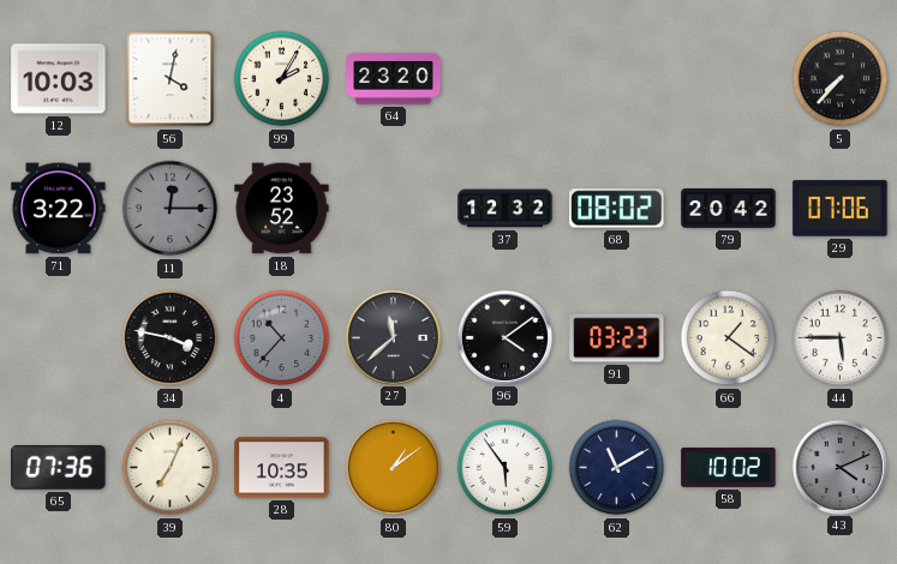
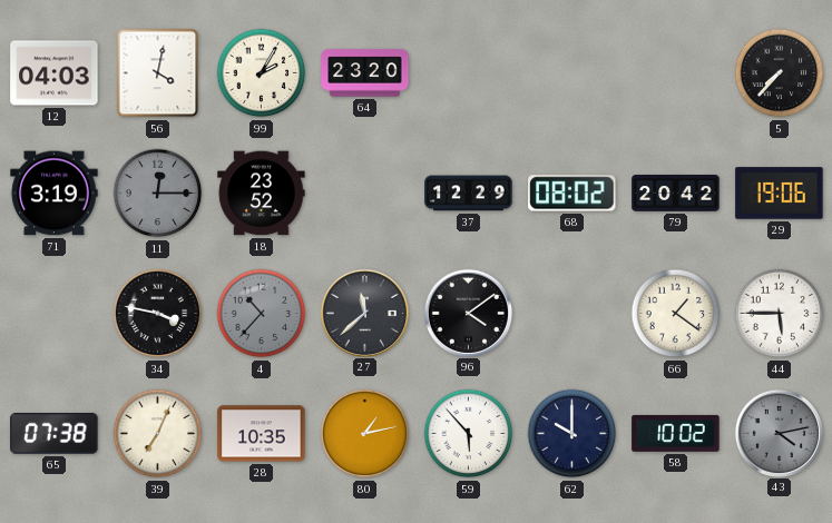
12: 10:03 -> 04:03
71: 3:22 -> 3:19
37: 12:32 -> 12:29
29: 07:06 -> 19:06
91: 03:23 -> none
65: 07:36 -> 07:38
80: 1:09 -> 1:13
59: 5:54 -> 5:53
62: 11:10 -> 10:00
43: 4:11 -> 4:13
